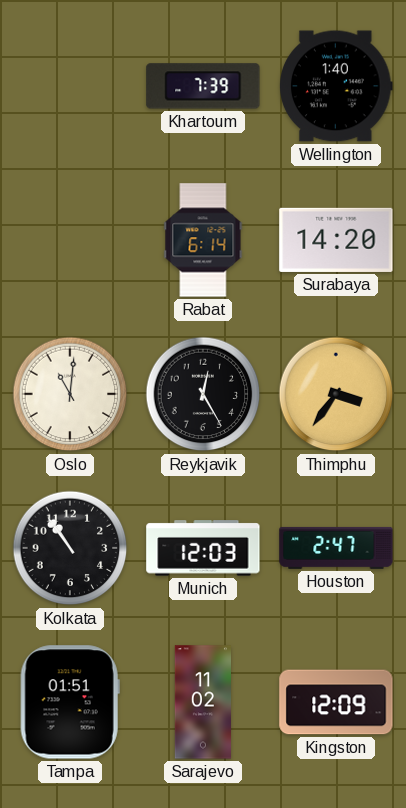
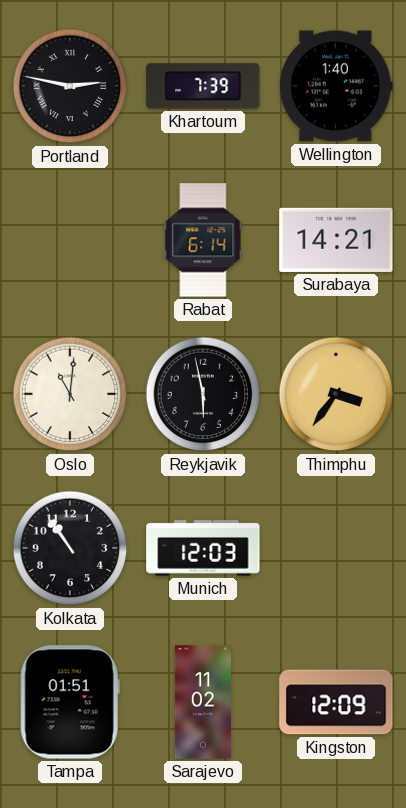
Portland: none -> 2:47
Surabaya: 14:20 -> 14:21
Reykjavik: 12:25 -> 5:58
Houston: 2:47 -> none
